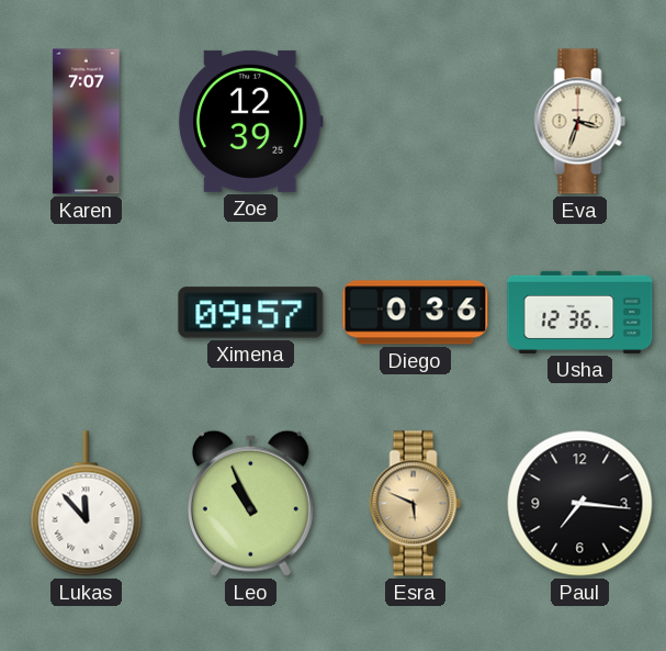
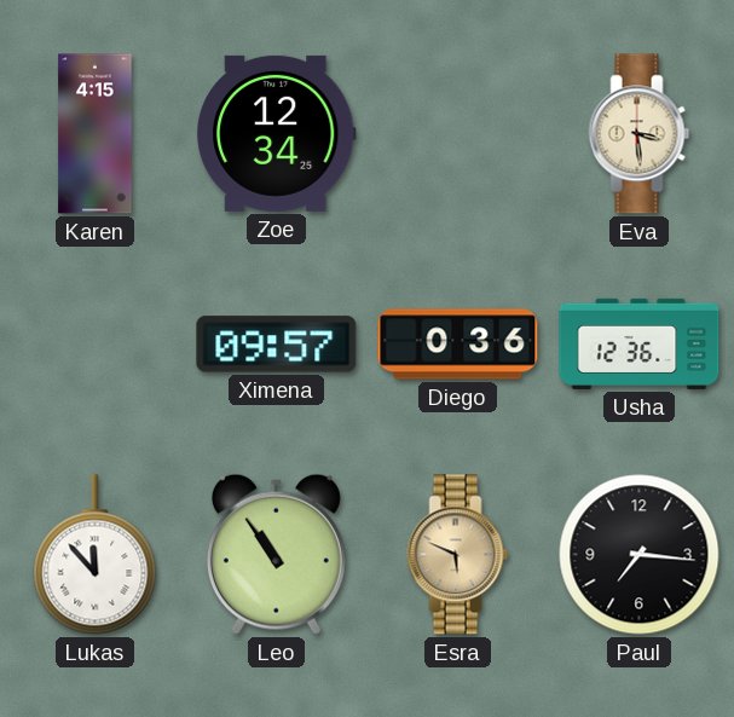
Karen: 7:07 -> 4:15
Zoe: 12:39 -> 12:34
Eva: 3:33 -> 3:29
Leo: 10:56 -> 10:54
